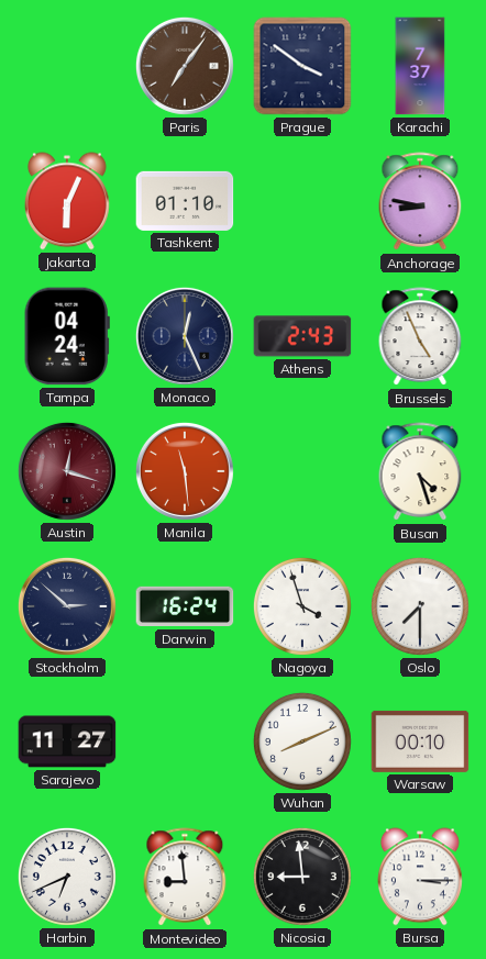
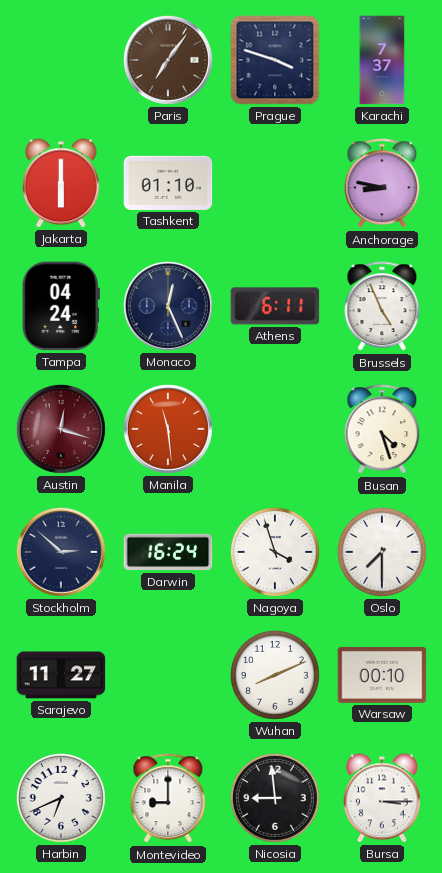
Prague: 3:51 -> 3:48
Jakarta: 6:04 -> 6:00
Athens: 2:43 -> 6:11
Montevideo: 8:59 -> 9:00
